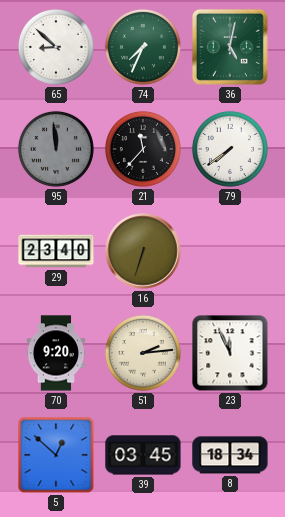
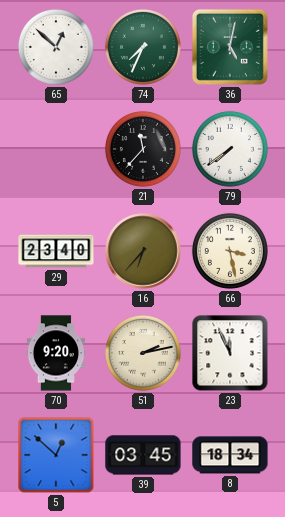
65: 8:52 -> 12:52
95: 11:59 -> none
16: 6:33 -> 6:37
66: none -> 3:28
51: 2:14 -> 2:13
